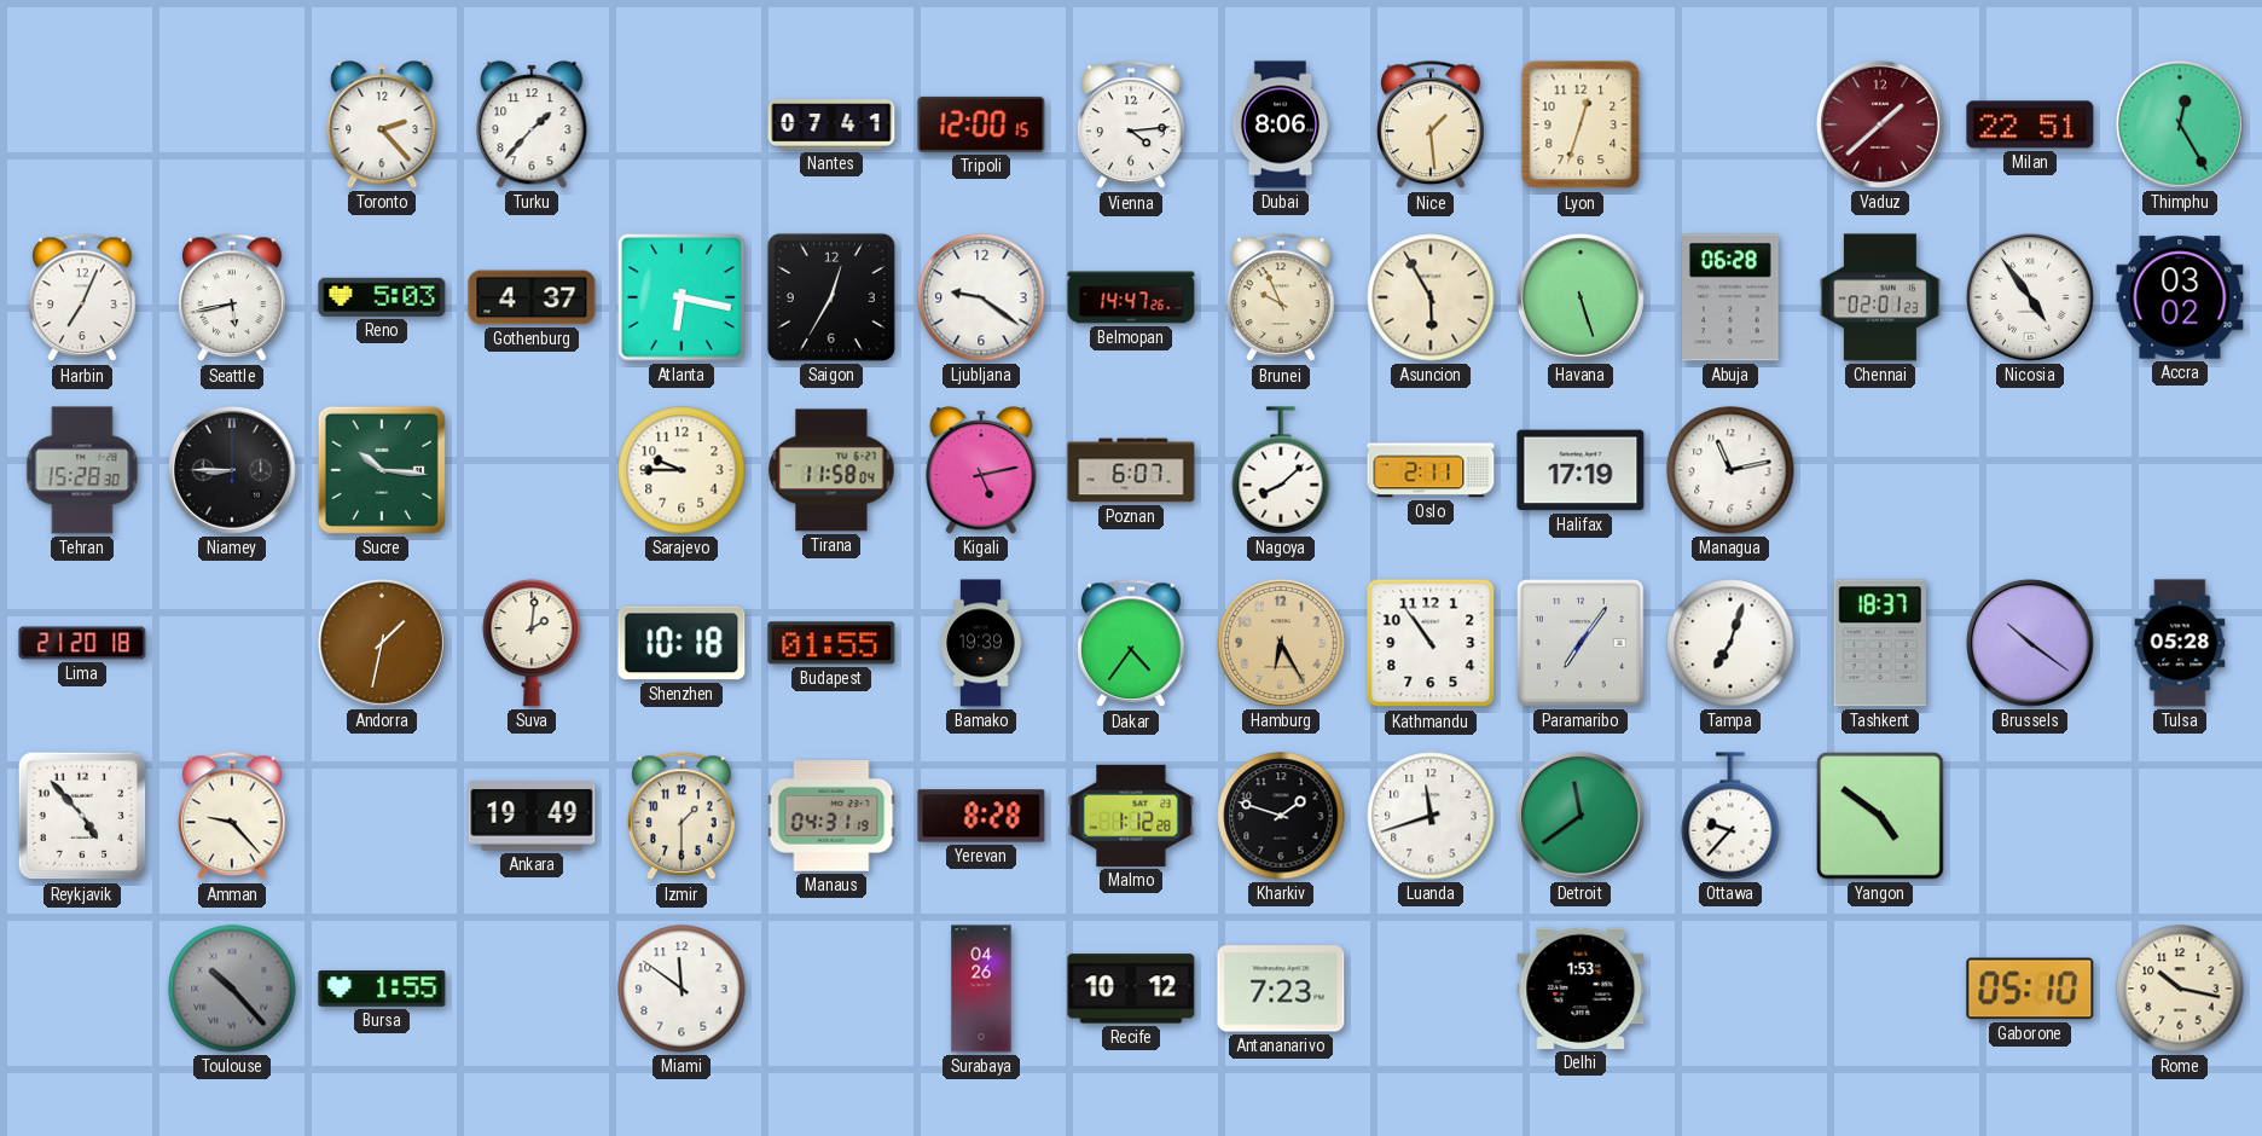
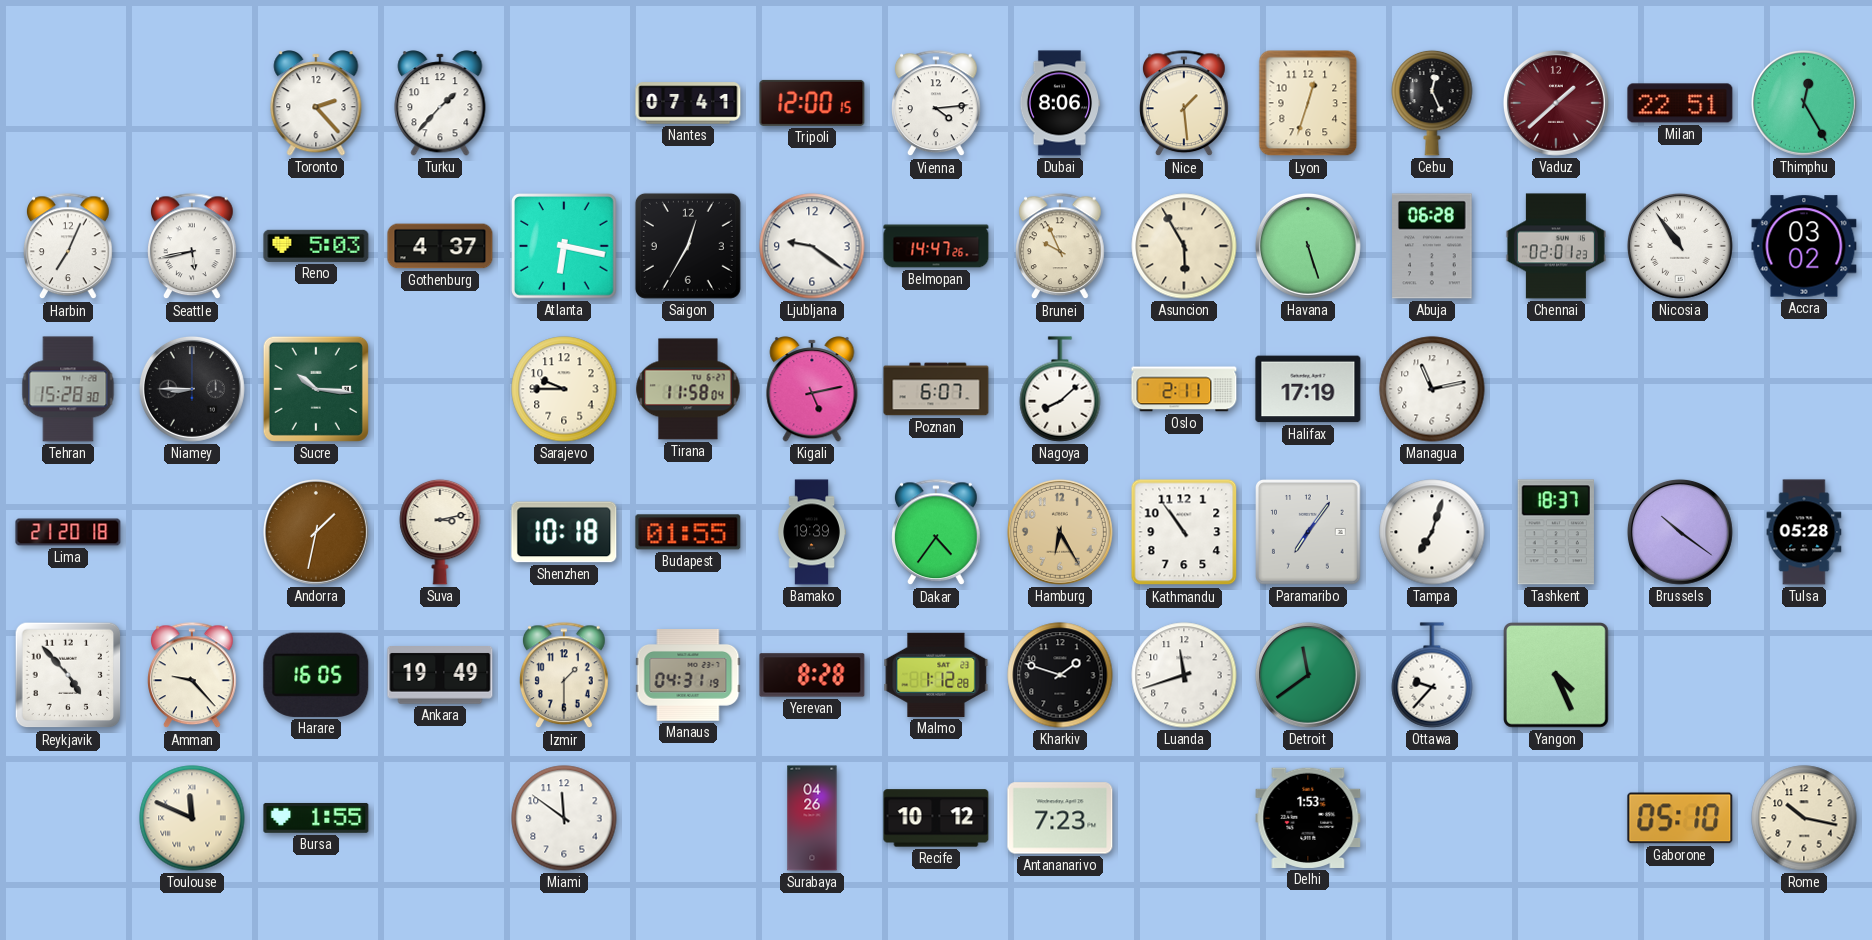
Cebu: none -> 12:26
Nicosia: 4:54 -> 10:54
Suva: 2:01 -> 3:13
Harare: none -> 16:05
Yangon: 4:51 -> 4:26
Toulouse: 10:23 -> 11:49
Toulouse dial: grey -> cream
